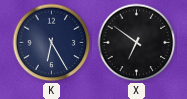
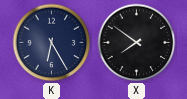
X: 6:51 -> 7:51
